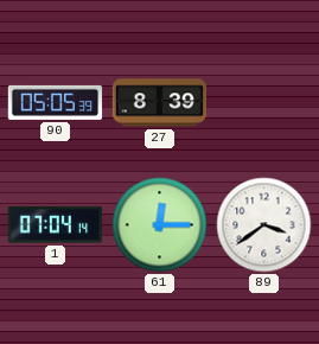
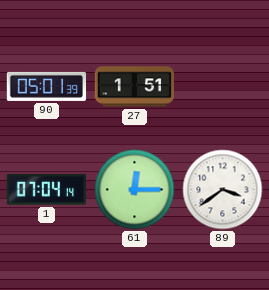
90: 05:05 -> 05:01
27: 8:39 -> 1:51
